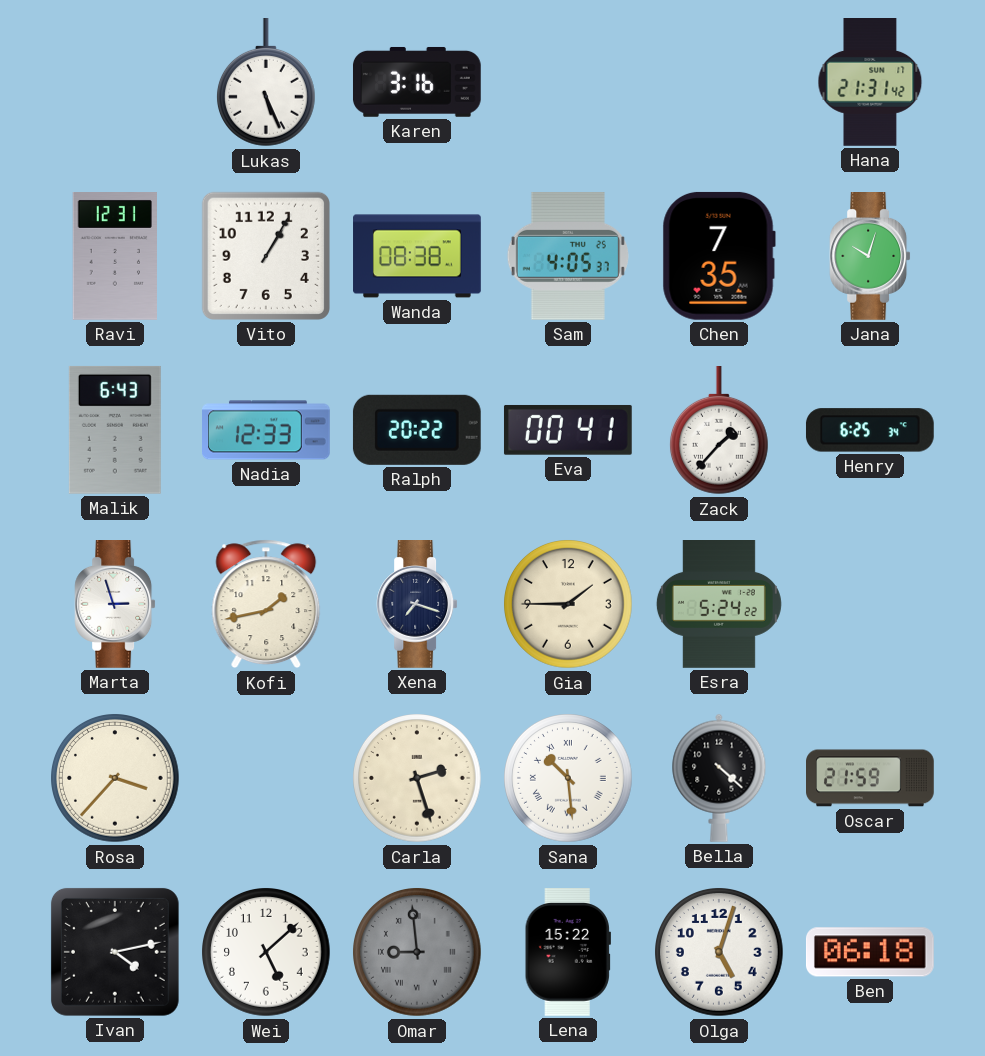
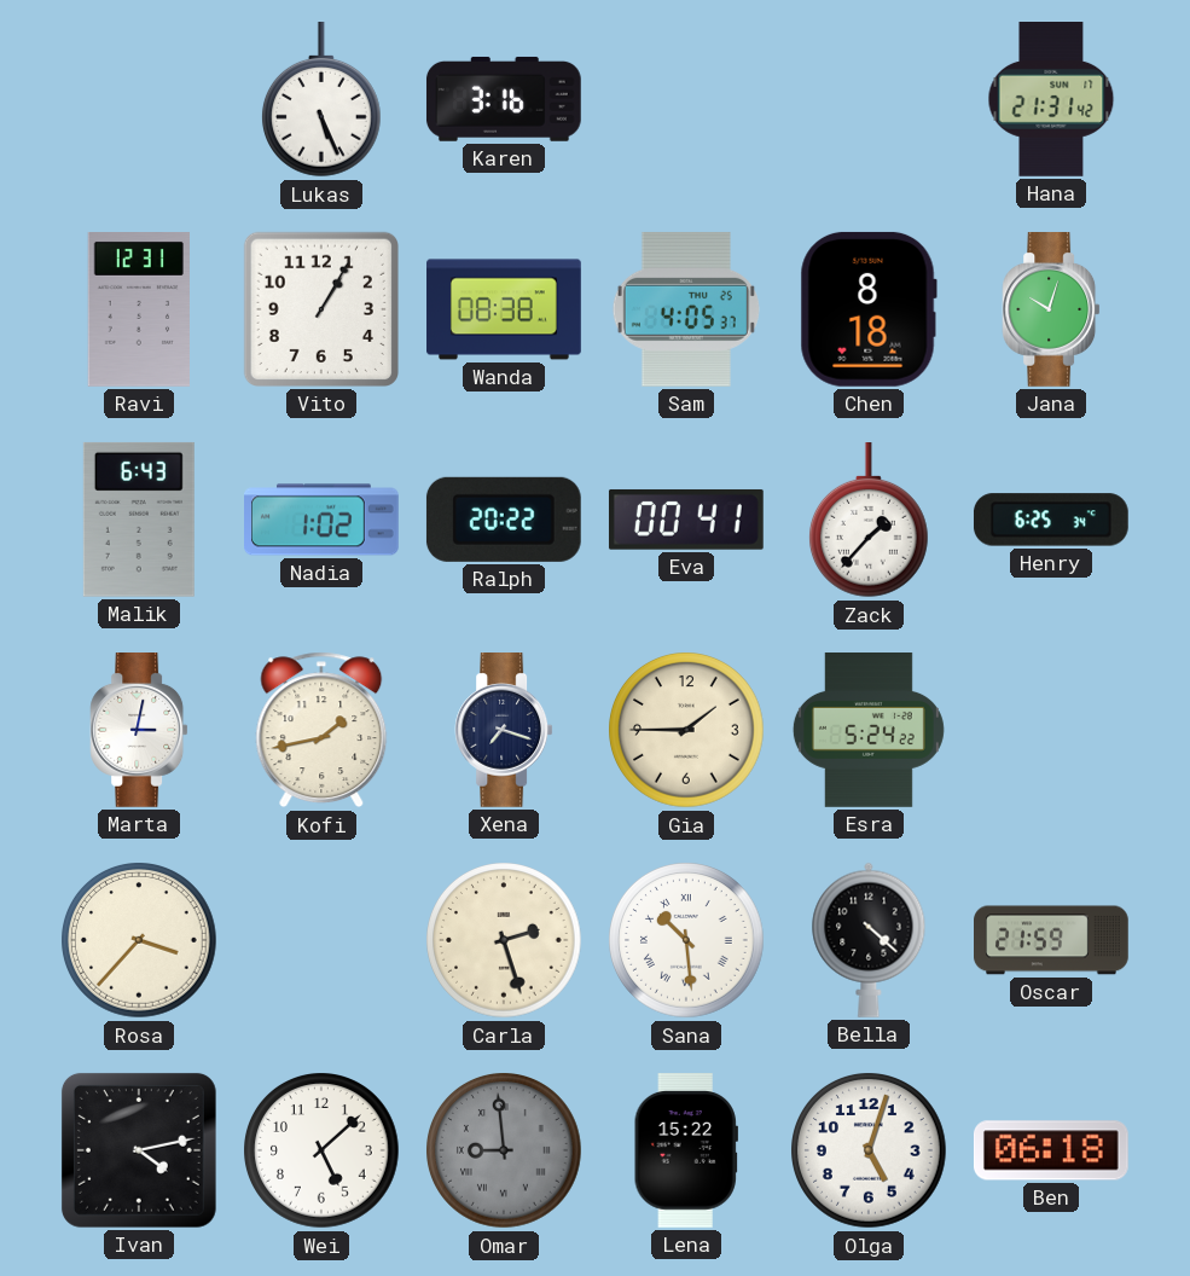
Chen: 7:35 -> 8:18
Nadia: 12:33 -> 1:02
Marta: 2:57 -> 3:02
